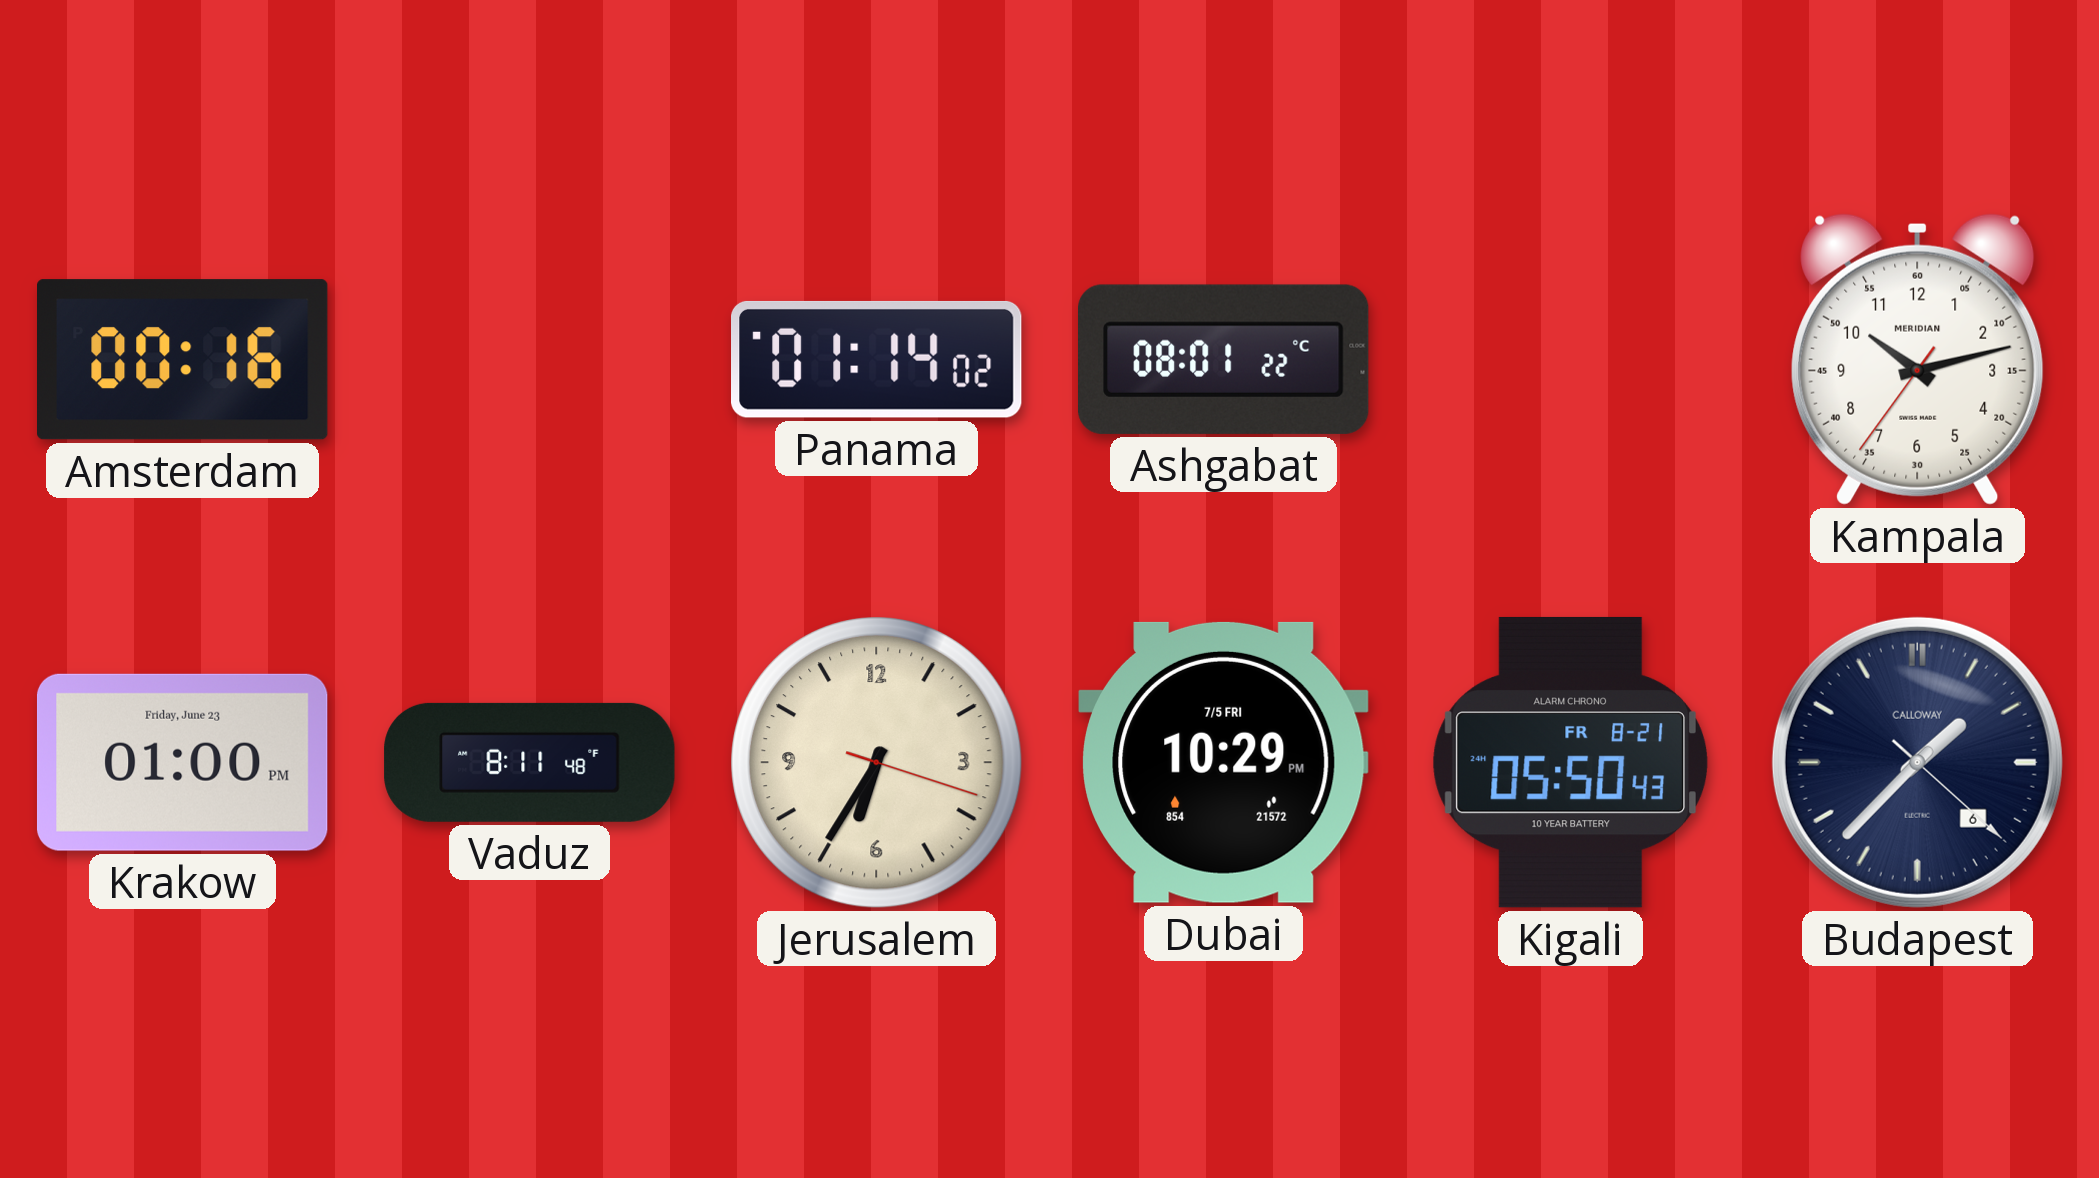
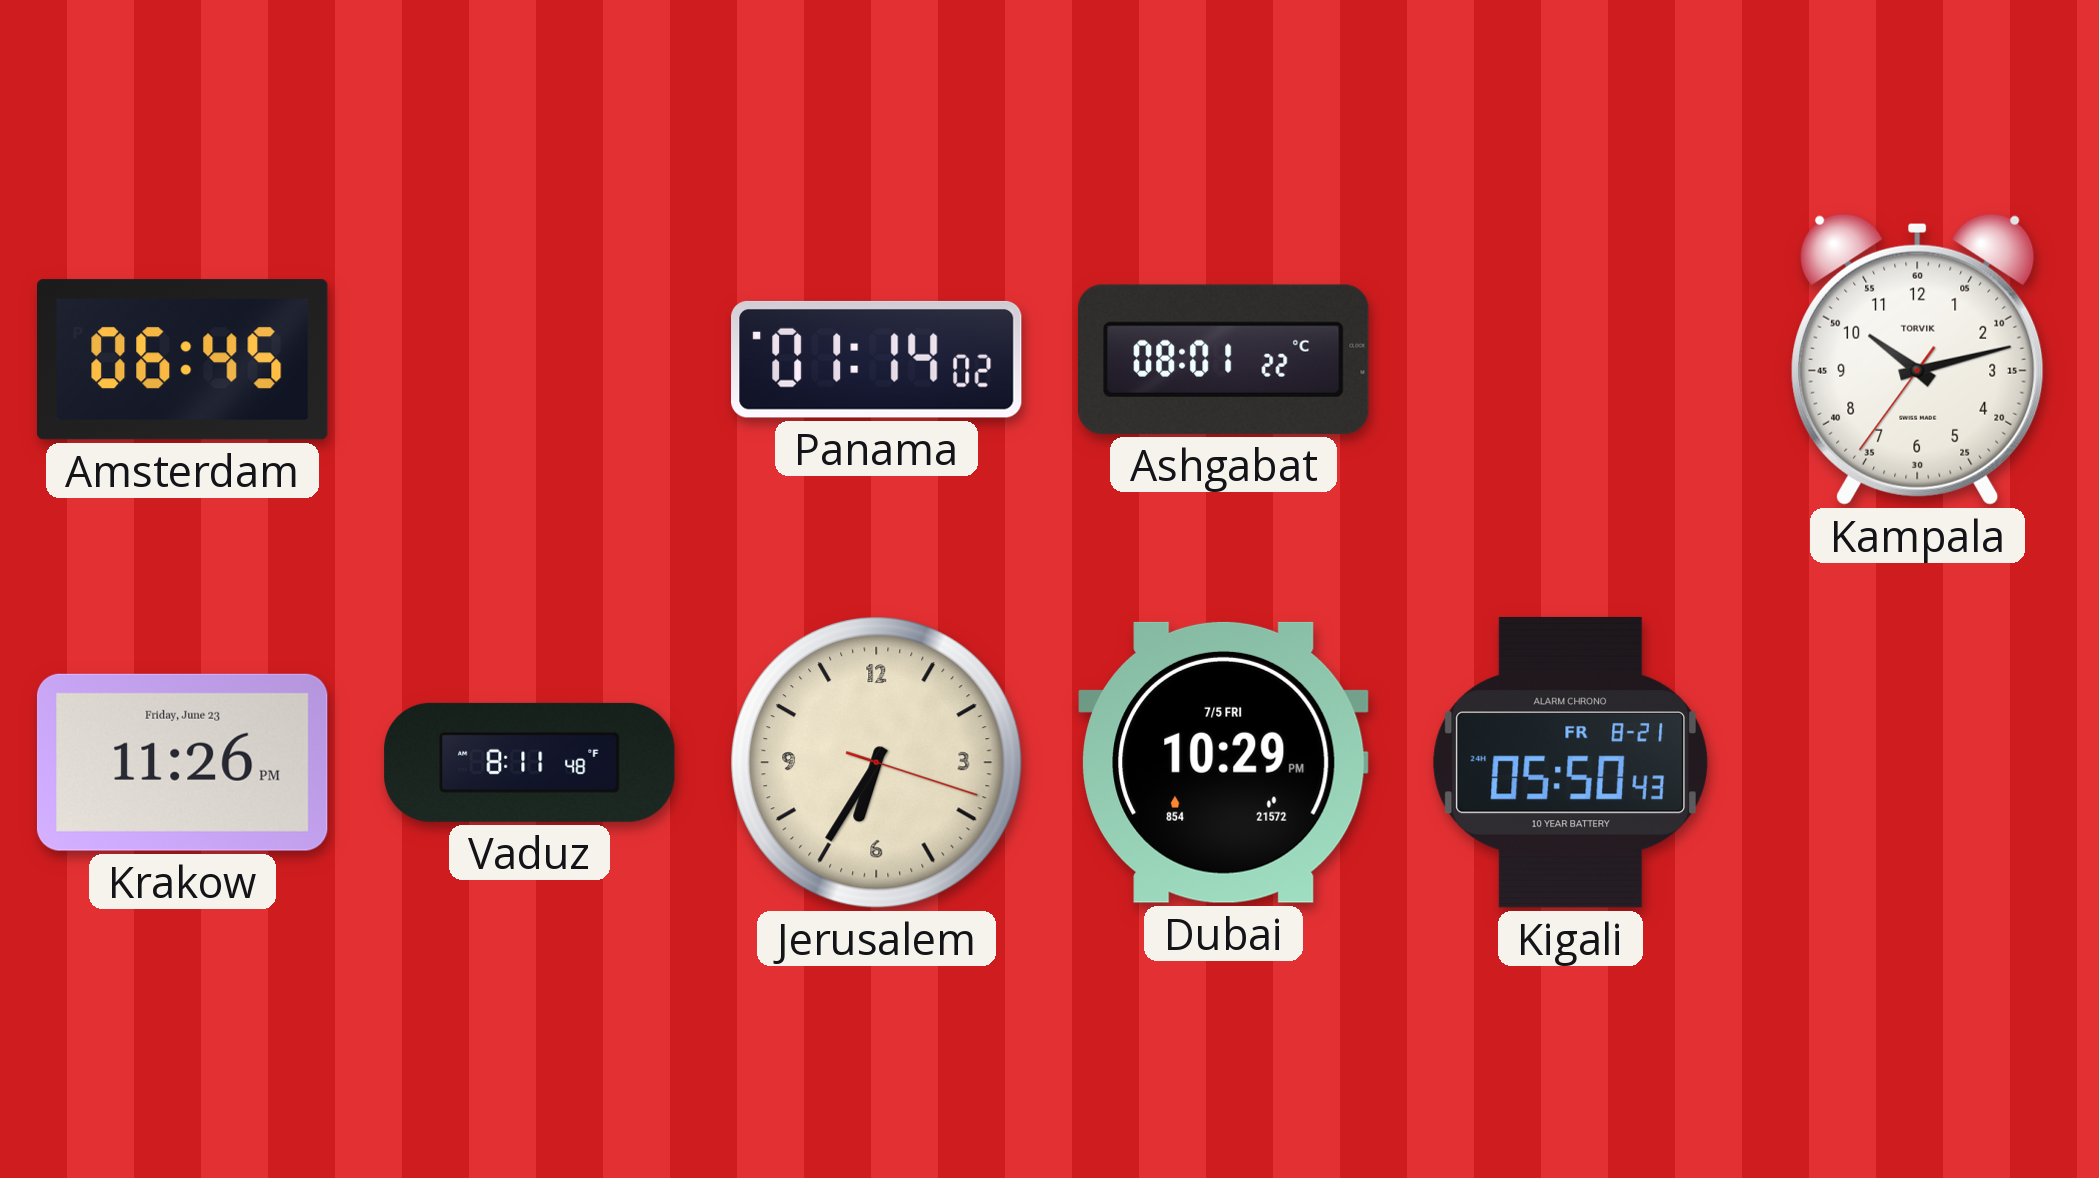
Amsterdam: 00:16 -> 06:45
Kampala brand: MERIDIAN -> TORVIK
Krakow: 01:00 -> 11:26
Budapest: 1:37 -> none
